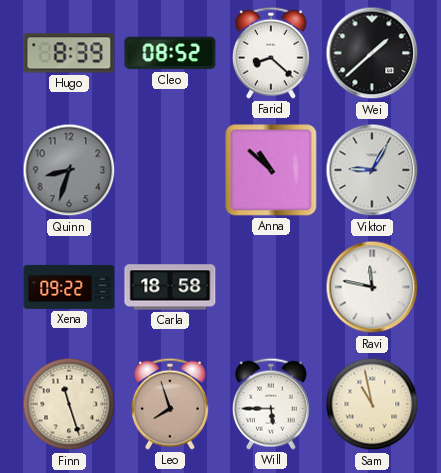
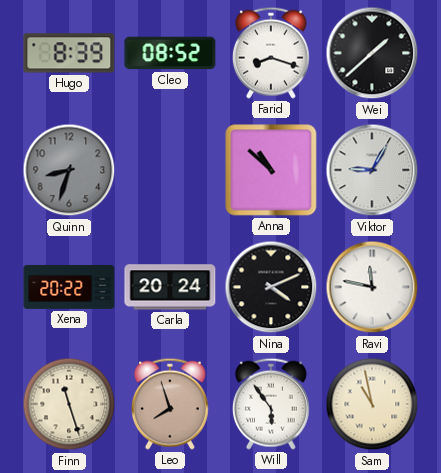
Farid: 8:22 -> 8:18
Xena: 09:22 -> 20:22
Carla: 18:58 -> 20:24
Nina: none -> 4:11
Will: 5:45 -> 5:54
